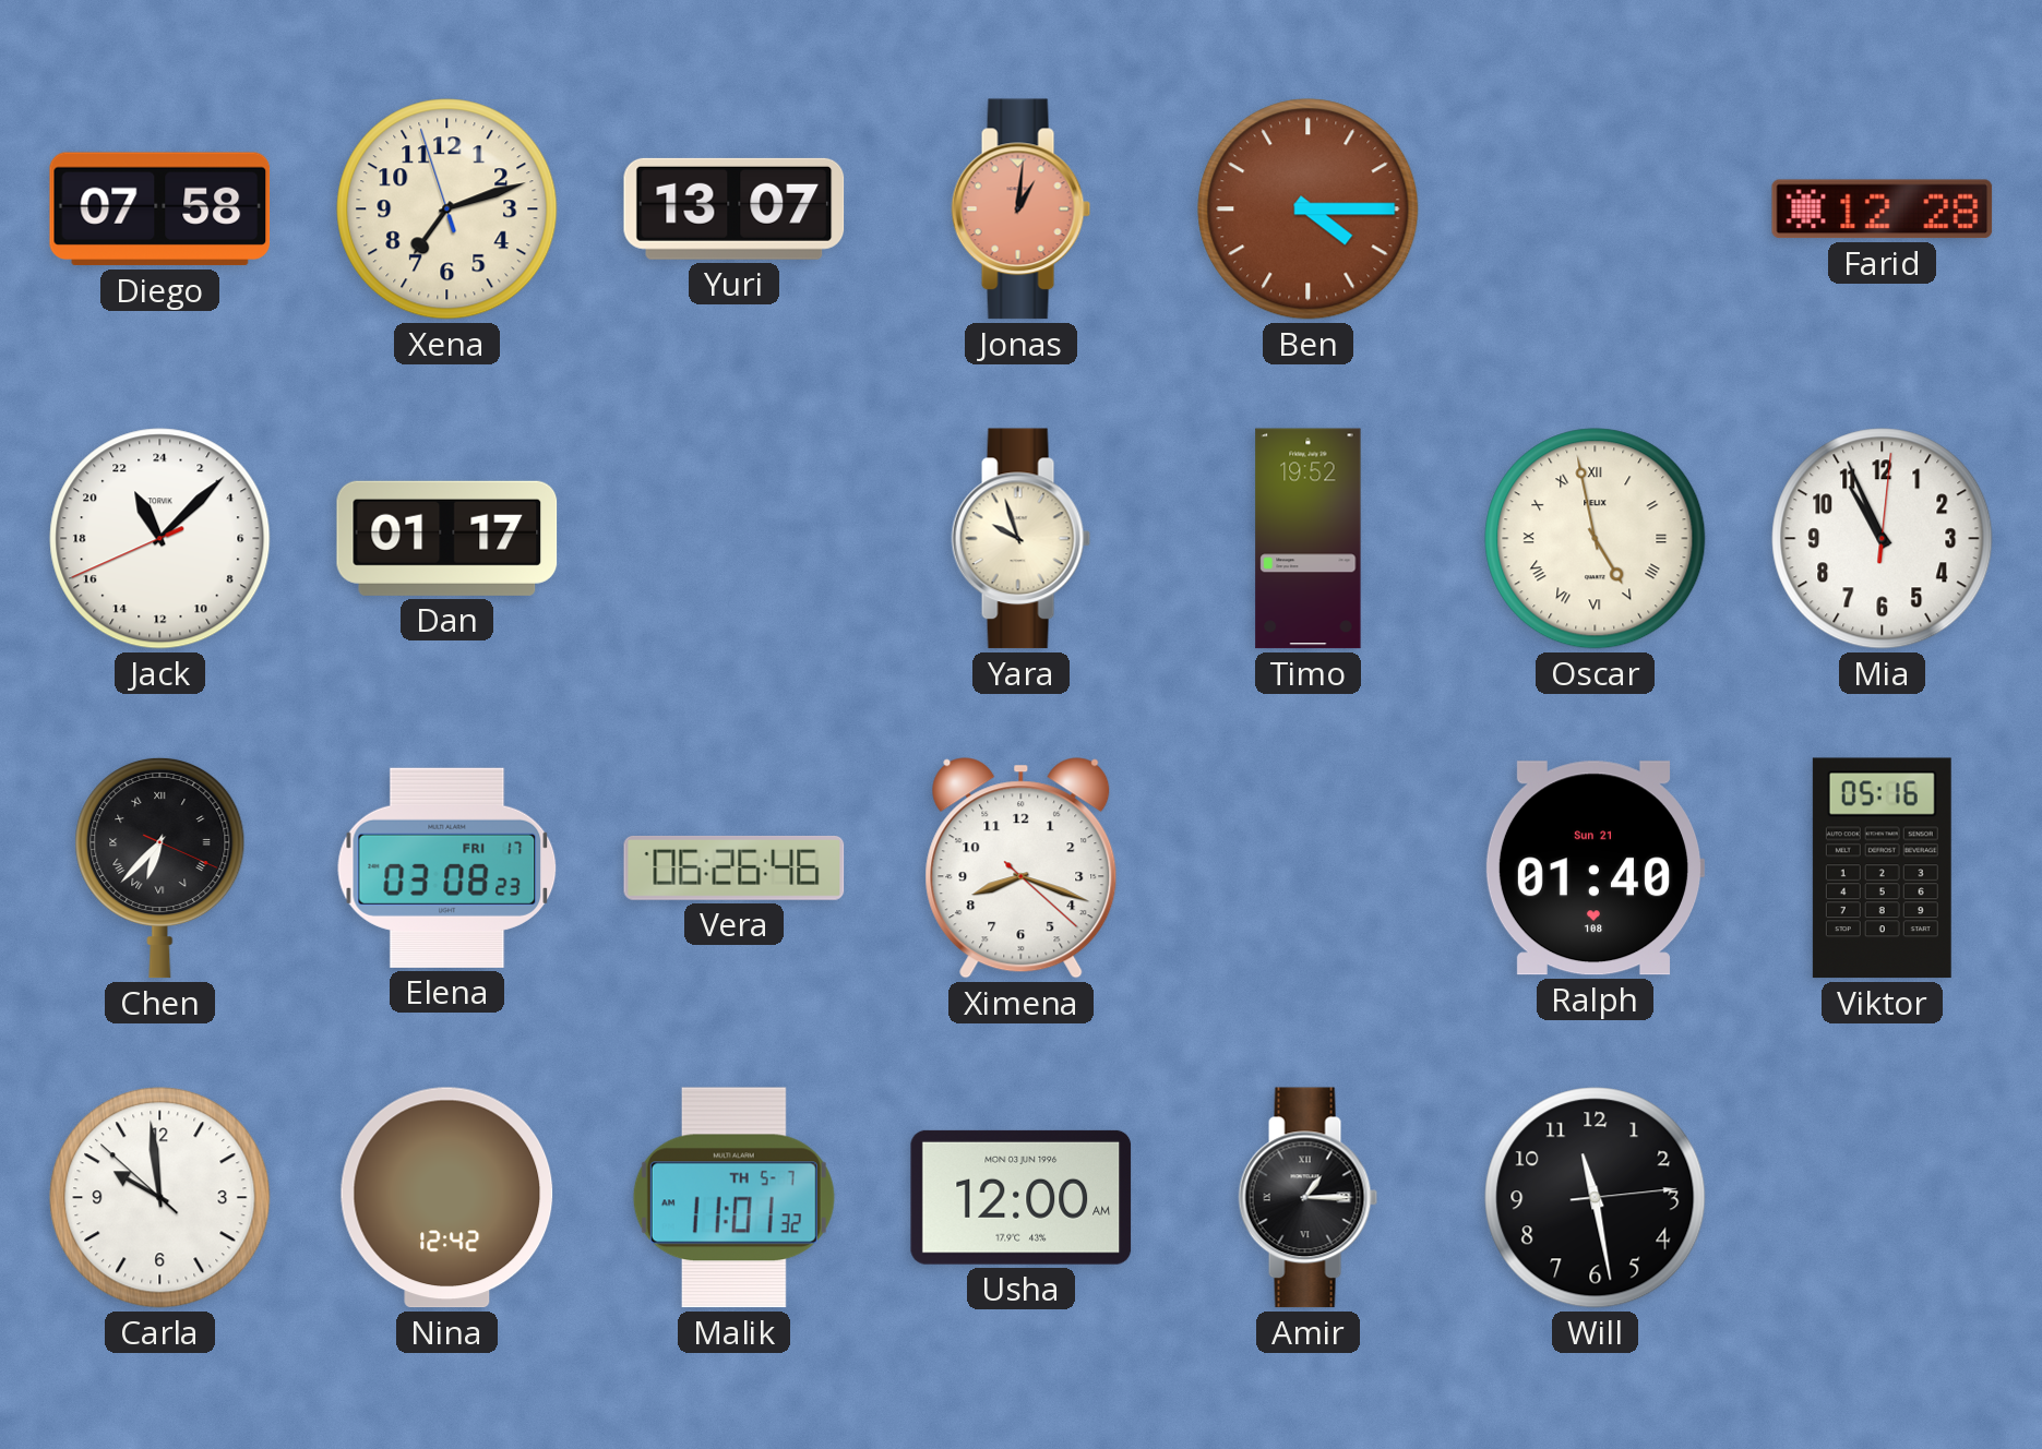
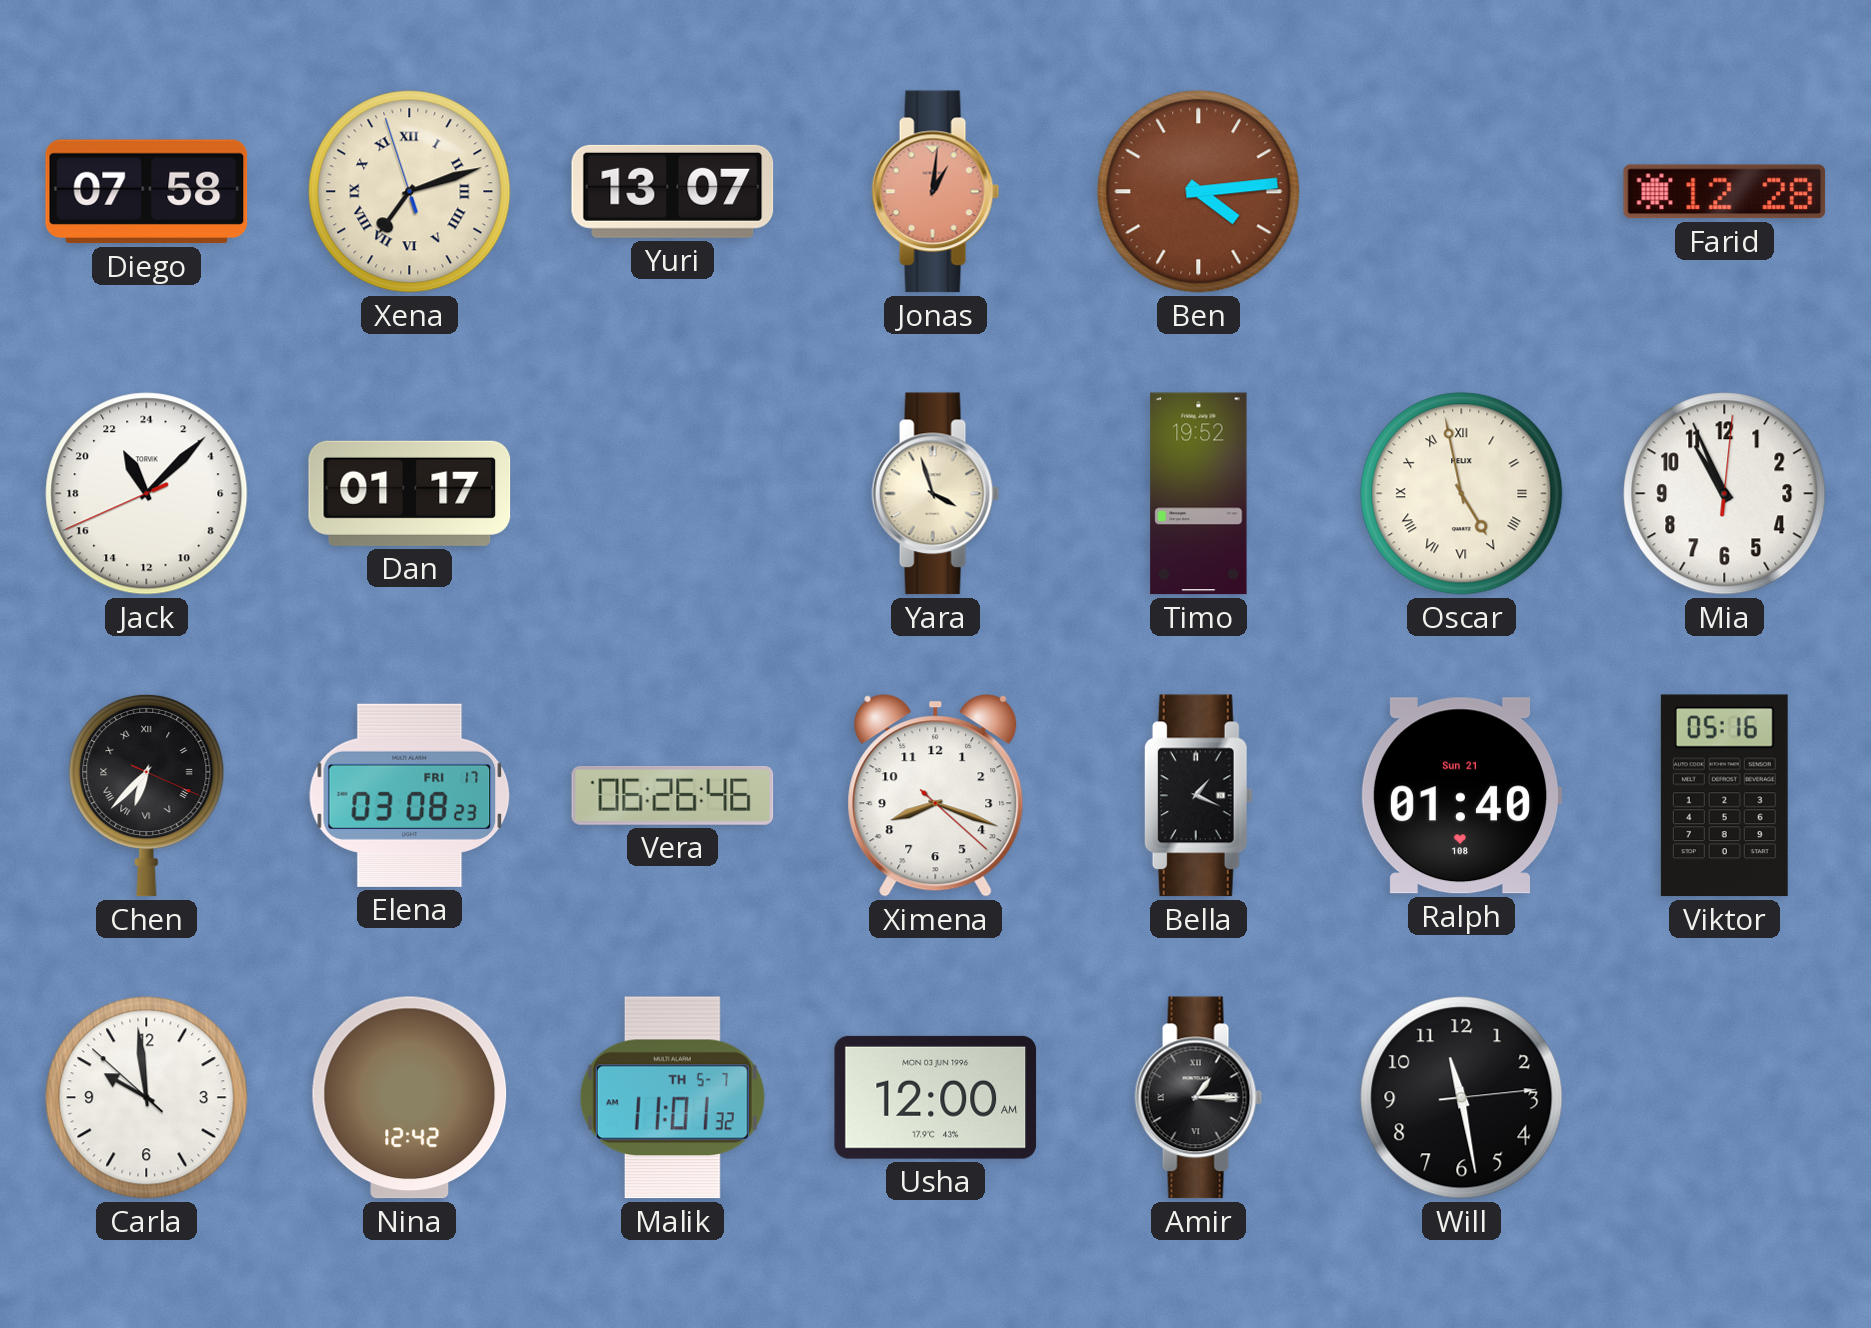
Xena numerals: Arabic -> Roman
Ben: 4:15 -> 4:14
Yara: 9:57 -> 3:57
Bella: none -> 1:19
